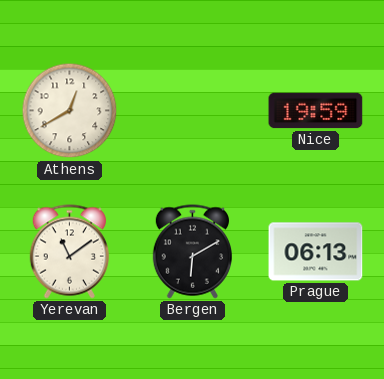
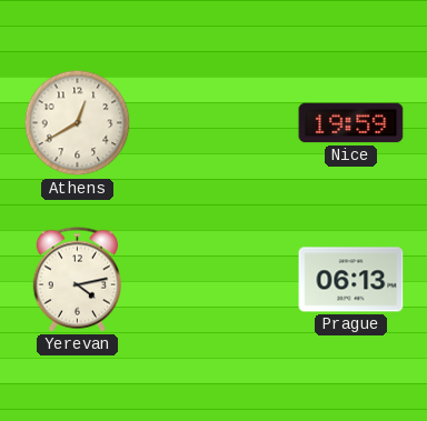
Yerevan: 11:09 -> 4:13
Bergen: 6:10 -> none
